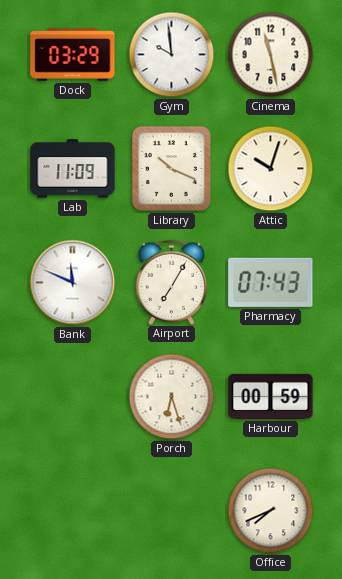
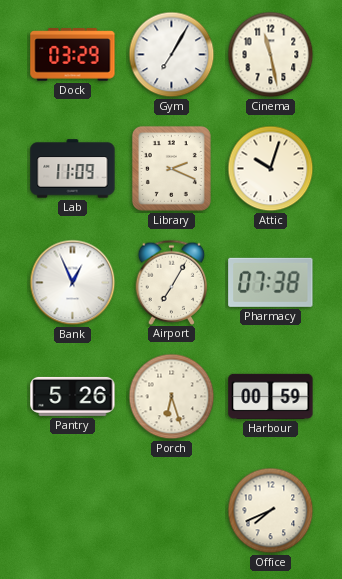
Gym: 9:59 -> 7:05
Library: 10:19 -> 2:19
Bank: 11:49 -> 12:56
Pharmacy: 07:43 -> 07:38
Pantry: none -> 5:26
